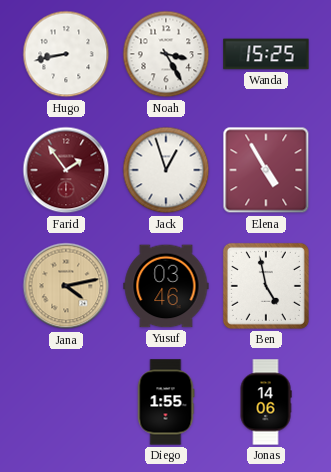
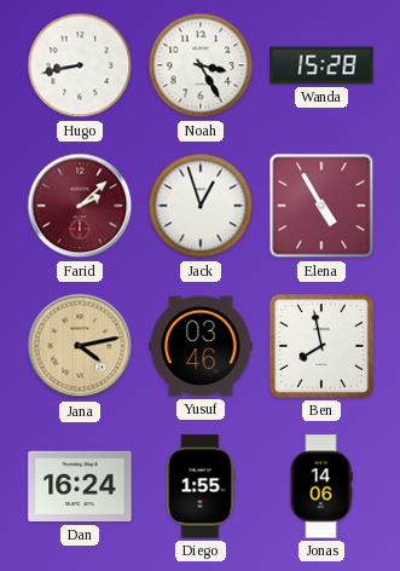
Wanda: 15:25 -> 15:28
Farid: 1:54 -> 2:08
Ben: 4:58 -> 7:58
Dan: none -> 16:24
